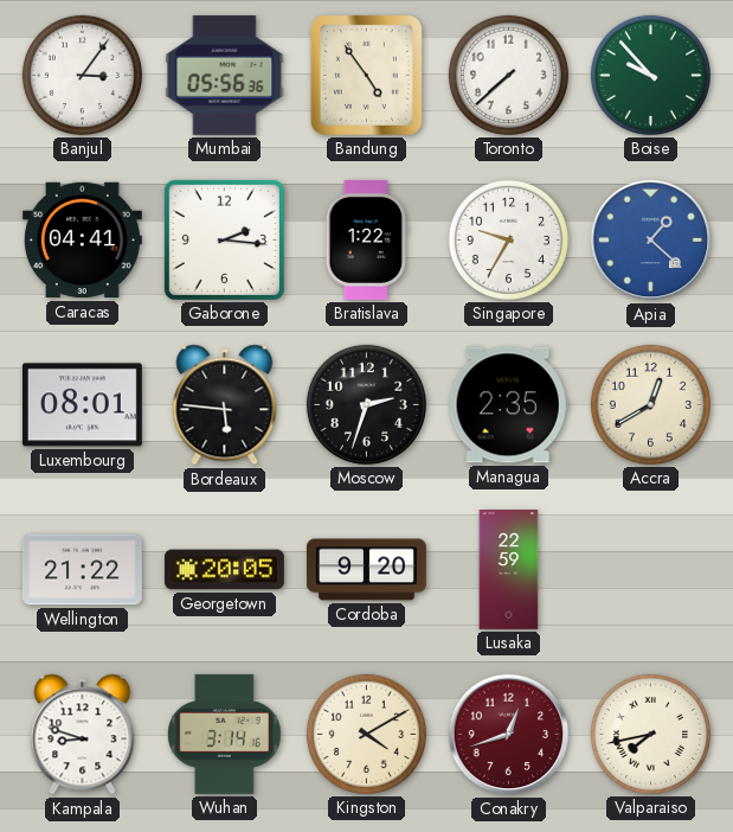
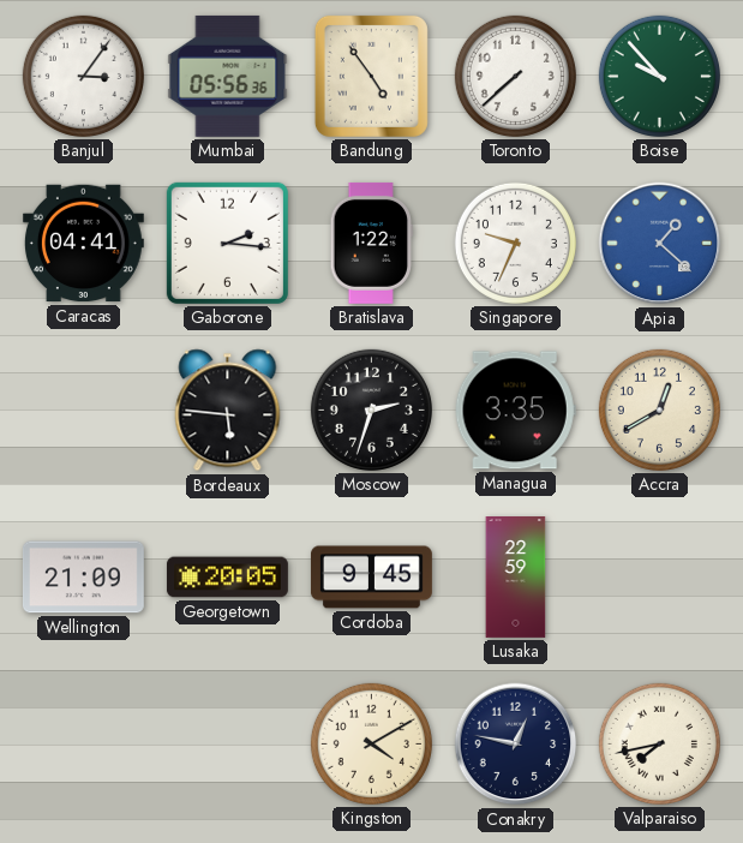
Singapore: 9:35 -> 9:34
Luxembourg: 08:01 -> none
Managua: 2:35 -> 3:35
Wellington: 21:22 -> 21:09
Cordoba: 9:20 -> 9:45
Kampala: 8:48 -> none
Wuhan: 3:14 -> none
Conakry: 12:42 -> 12:47
Conakry dial: burgundy -> navy
